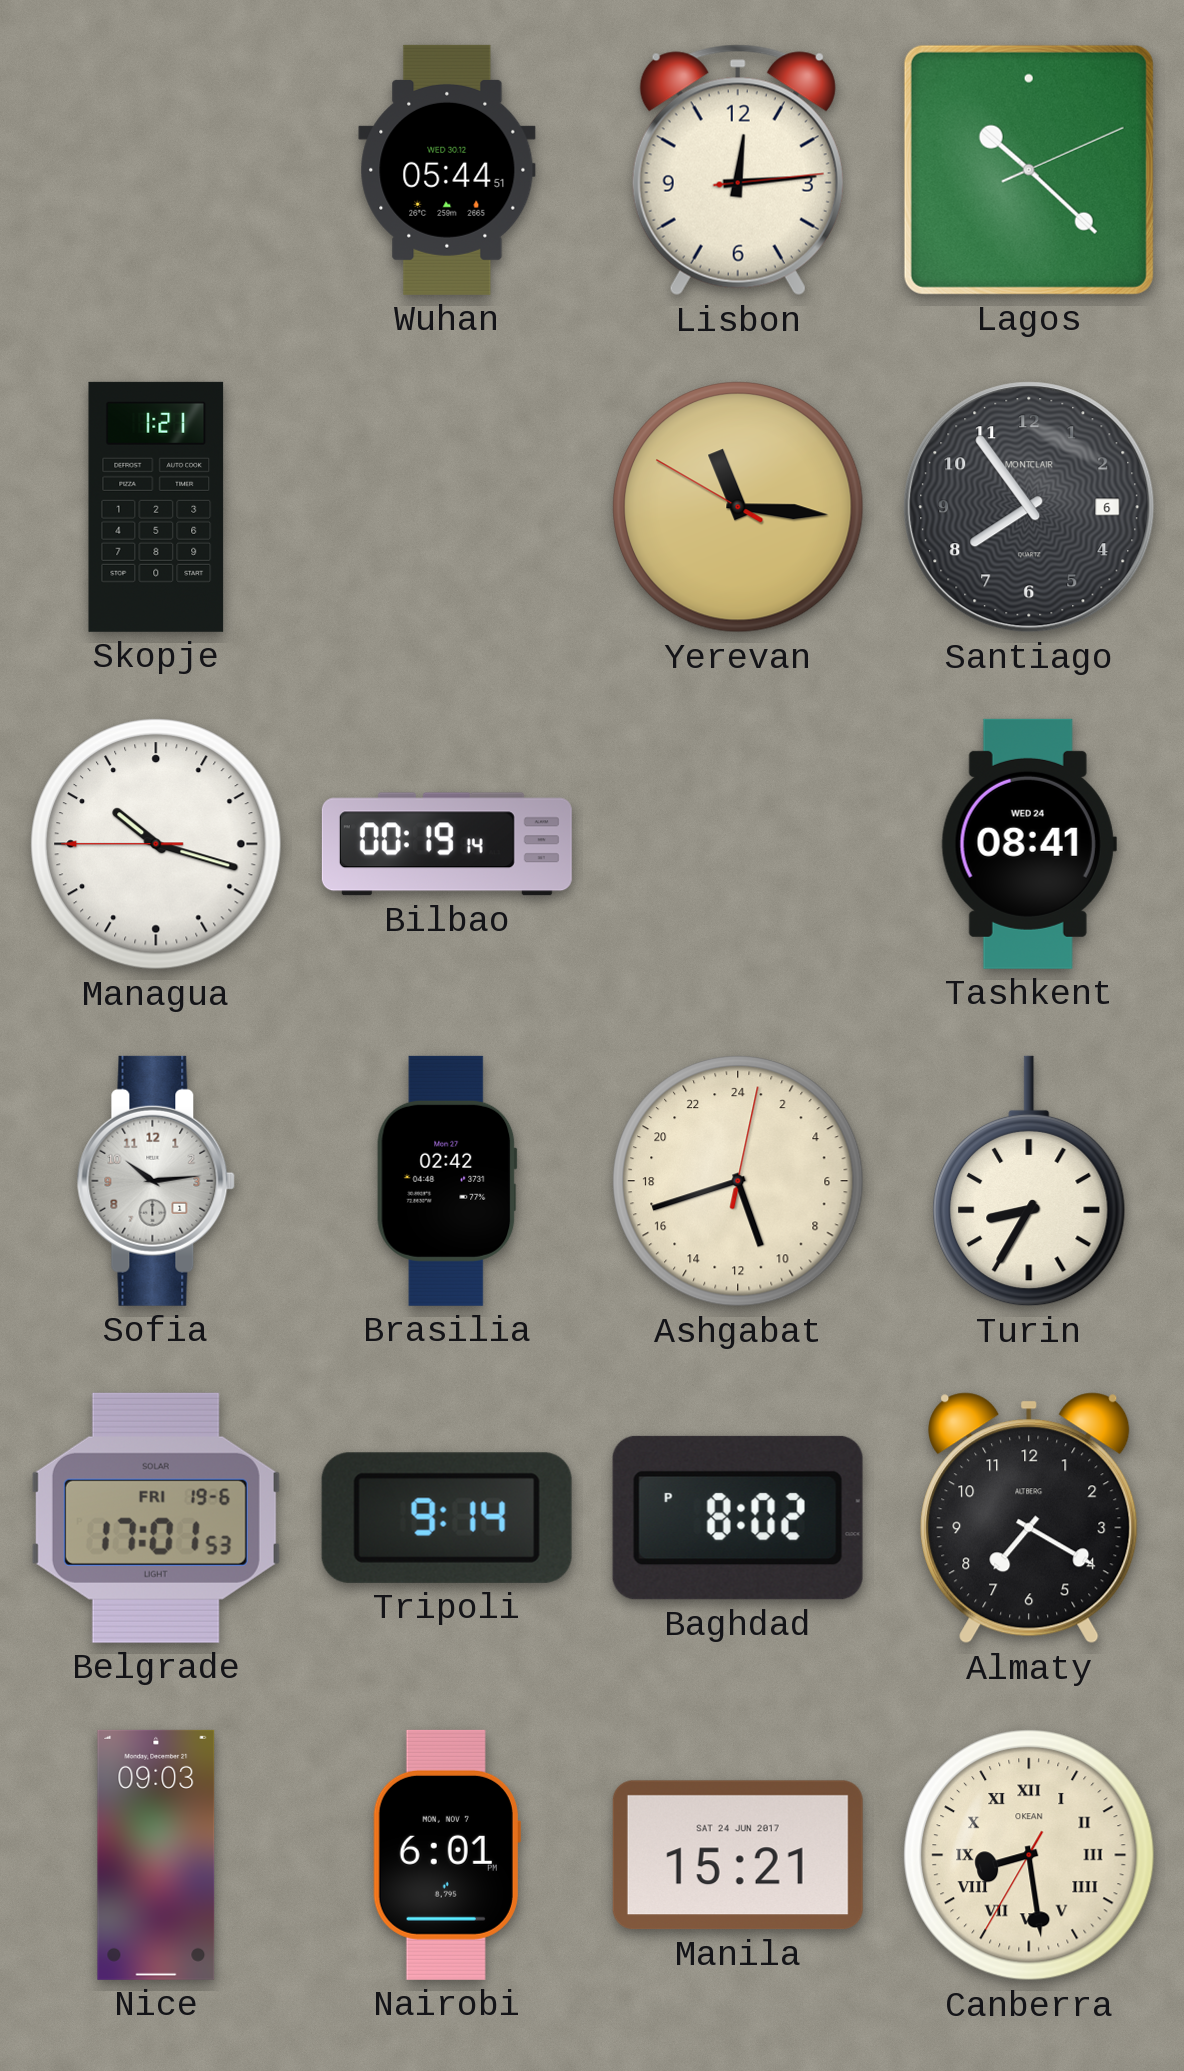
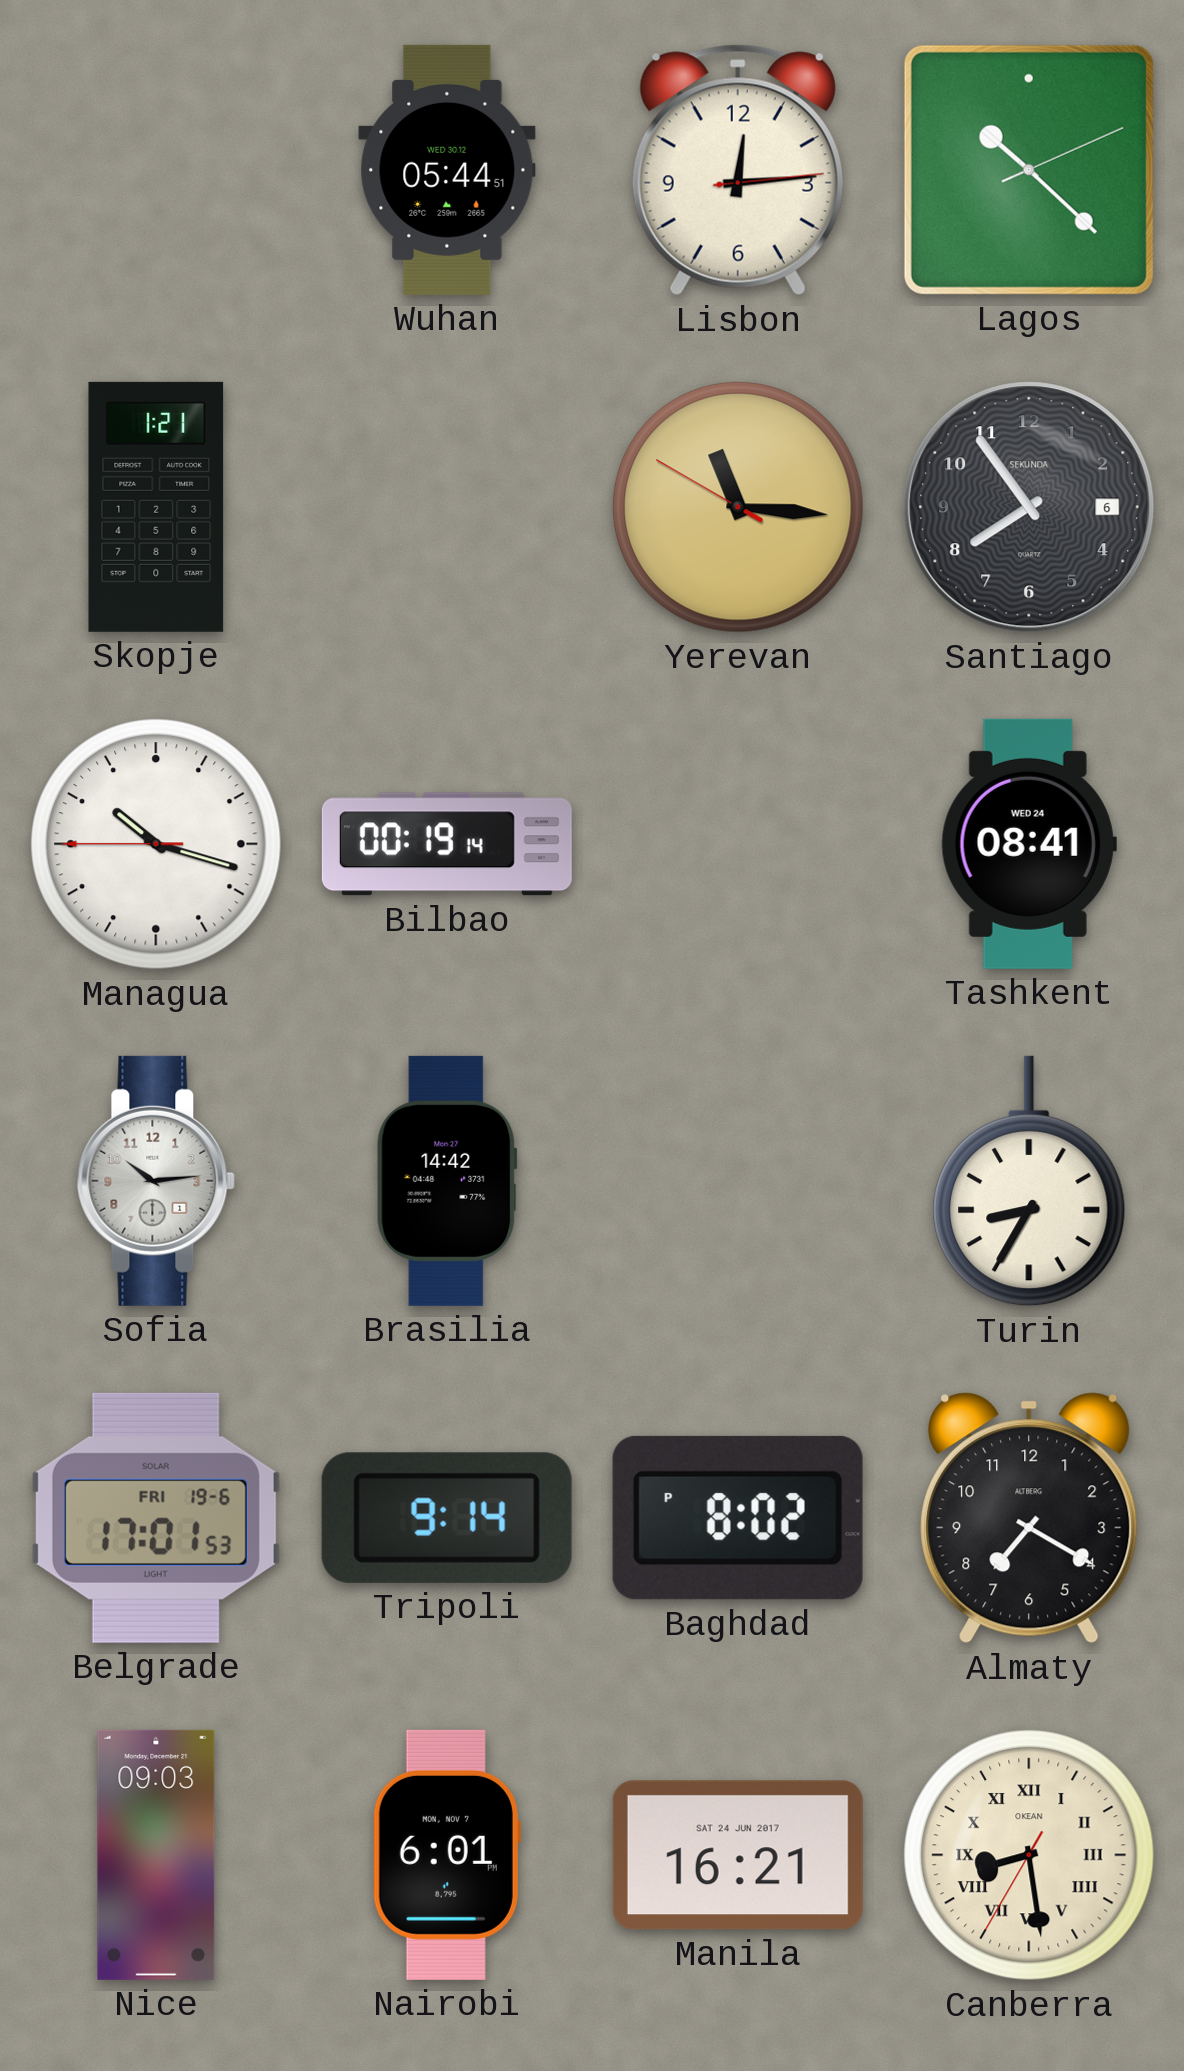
Santiago brand: MONTCLAIR -> SEKUNDA
Brasilia: 02:42 -> 14:42
Ashgabat: 10:42 -> none
Manila: 15:21 -> 16:21
